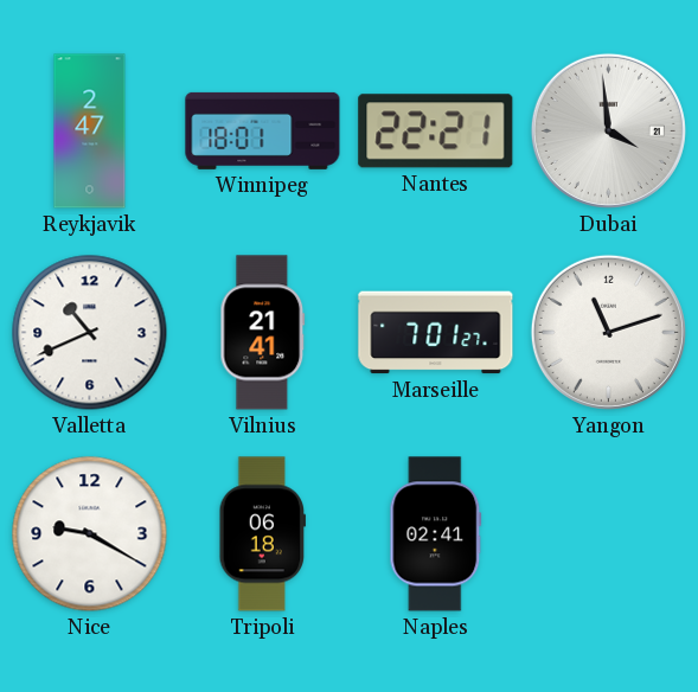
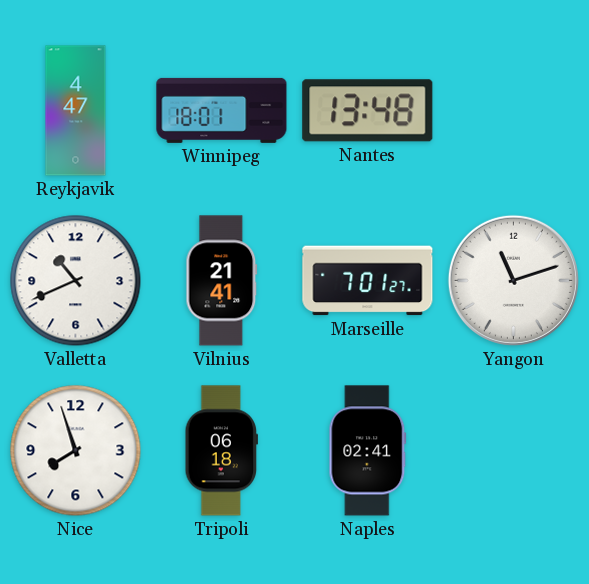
Reykjavik: 2:47 -> 4:47
Nantes: 22:21 -> 13:48
Dubai: 3:59 -> none
Nice: 9:20 -> 7:57
